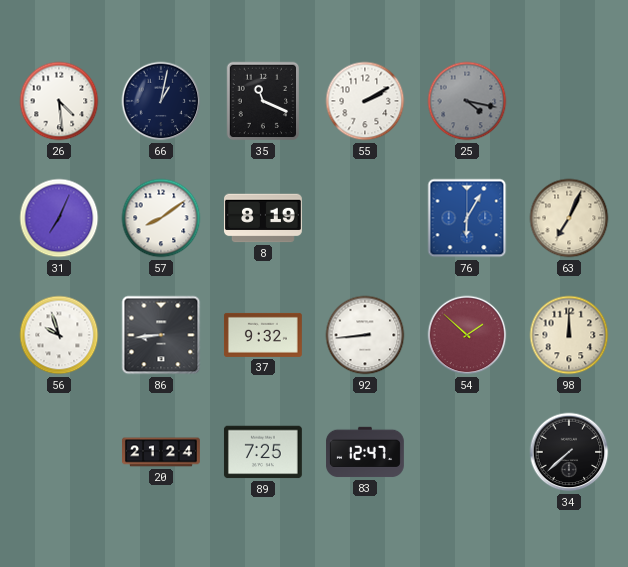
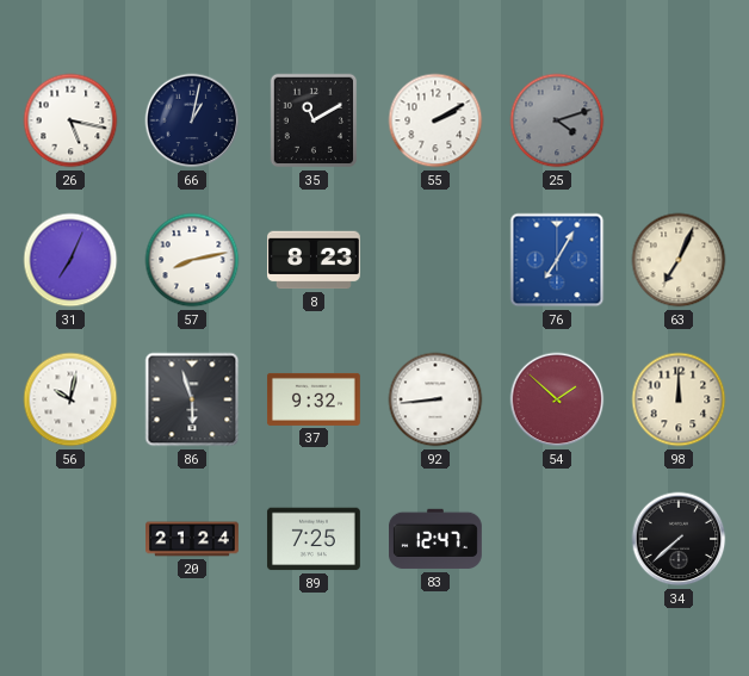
26: 4:29 -> 5:17
35: 11:19 -> 11:10
25: 4:17 -> 4:12
57: 8:09 -> 8:13
8: 8:19 -> 8:23
76: 6:05 -> 7:05
56: 9:57 -> 10:02
86: 8:44 -> 5:57
